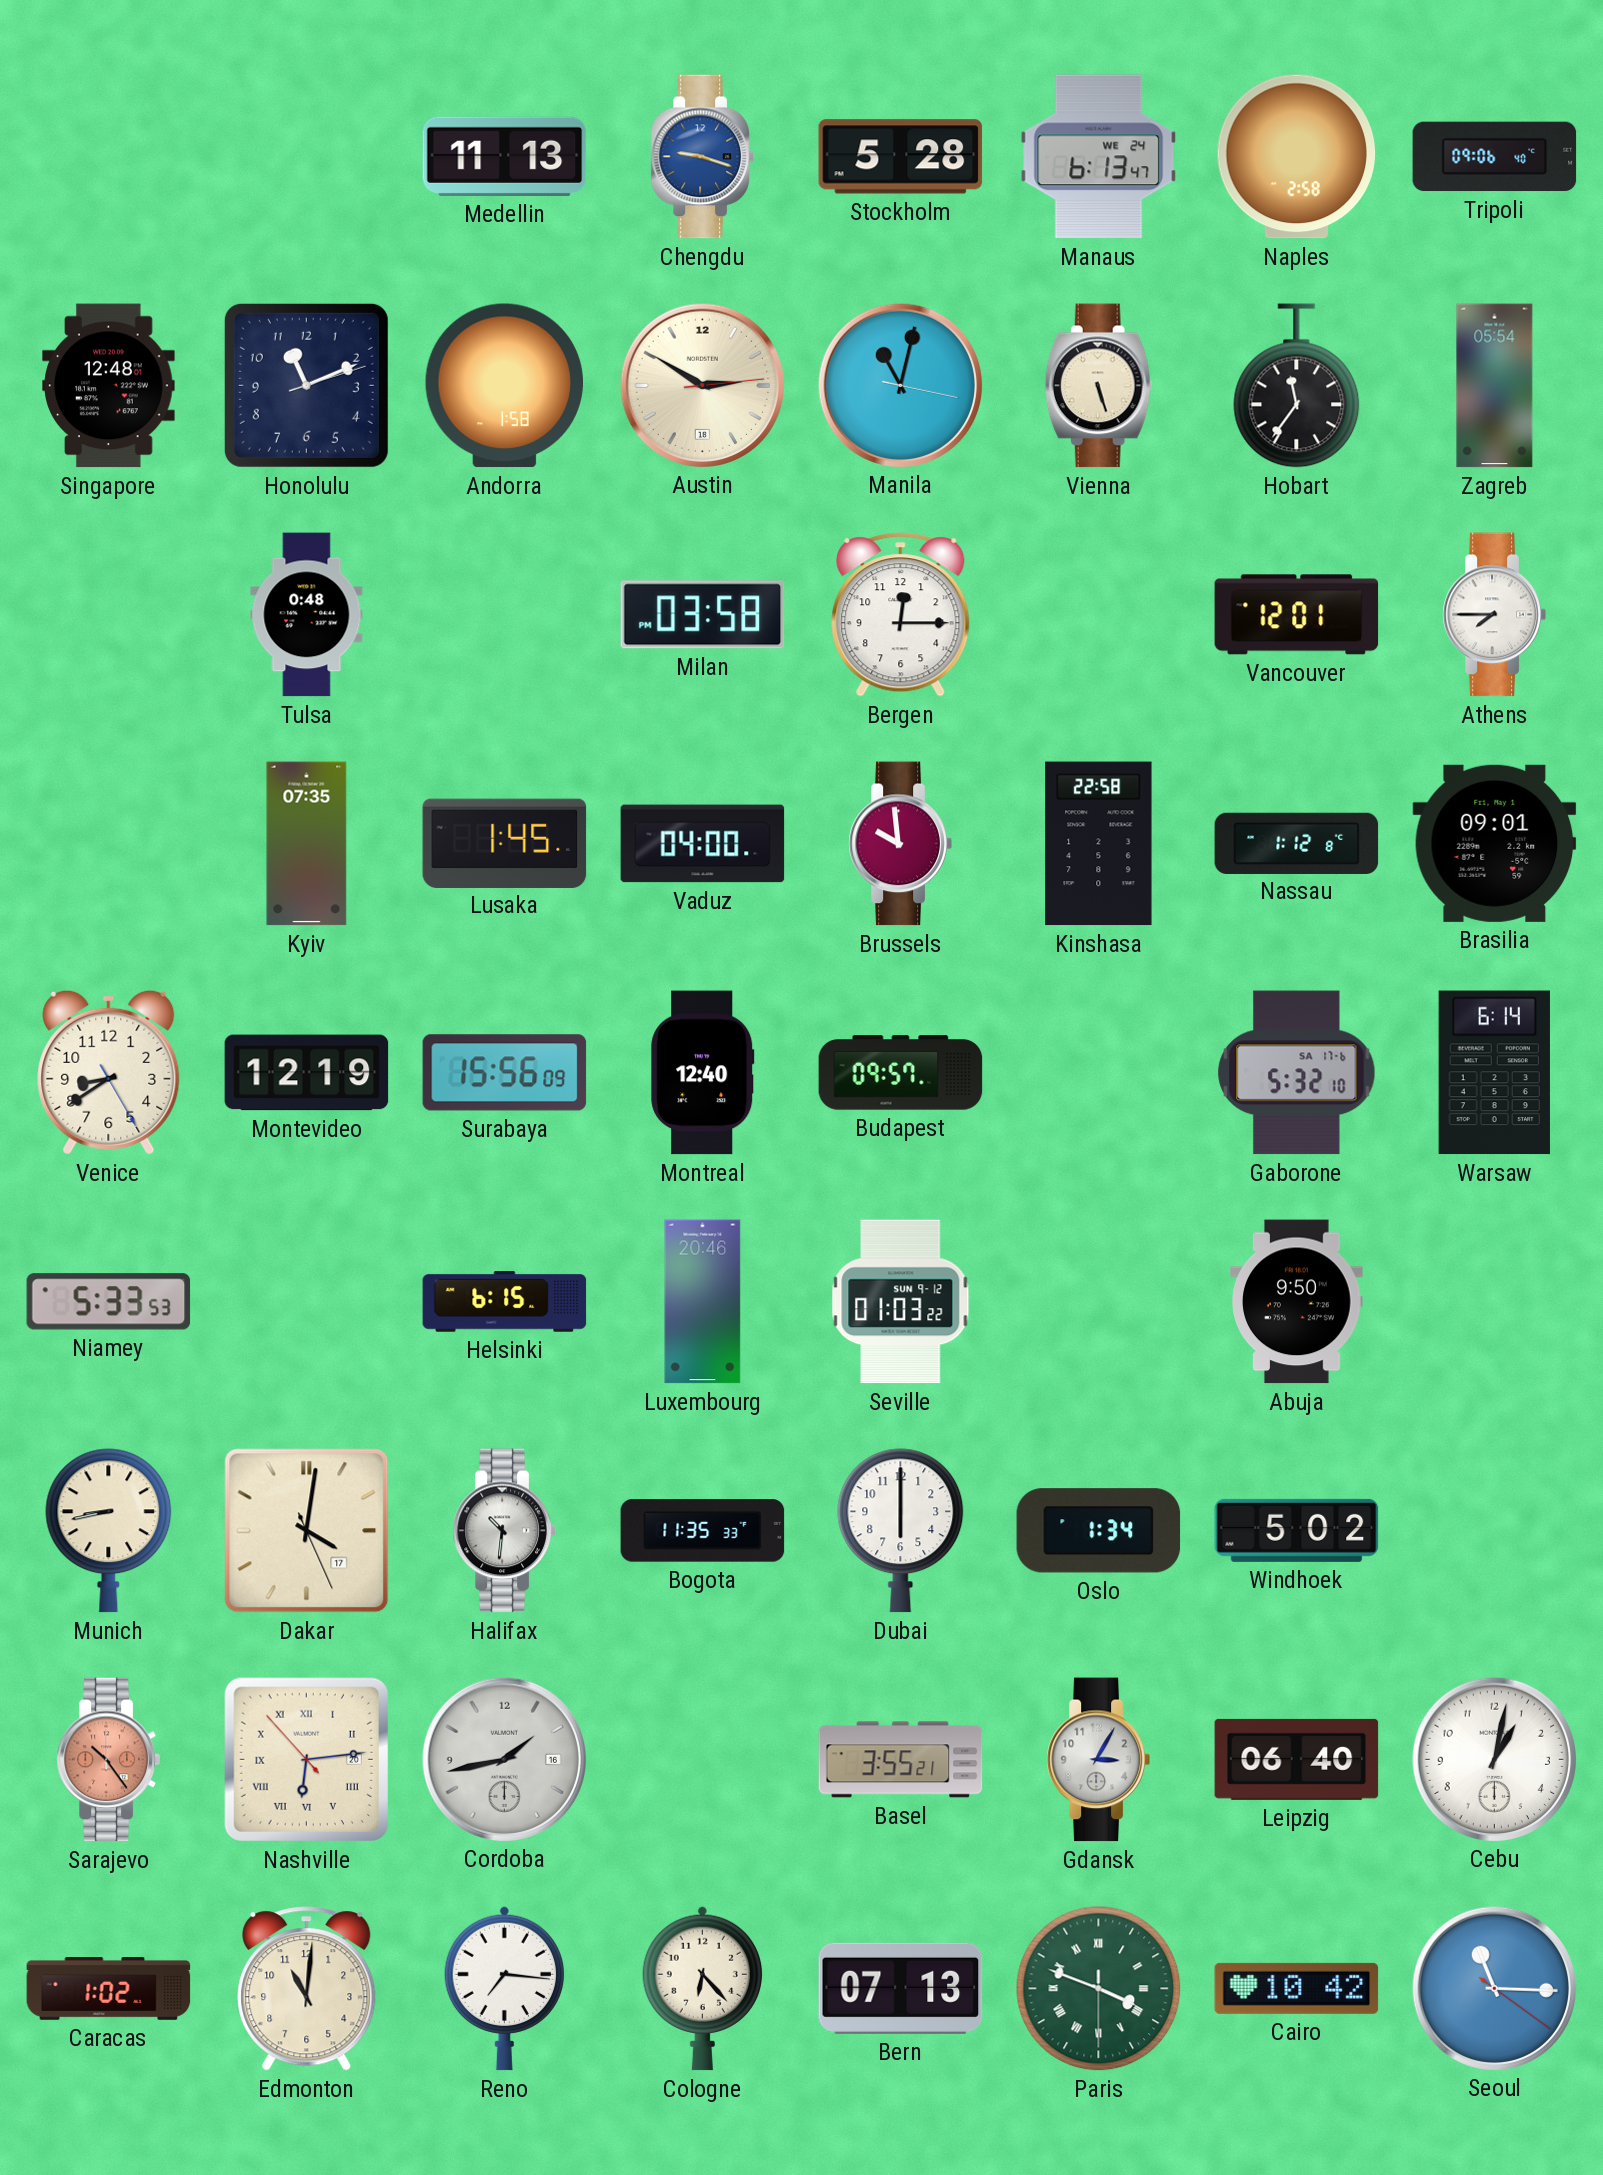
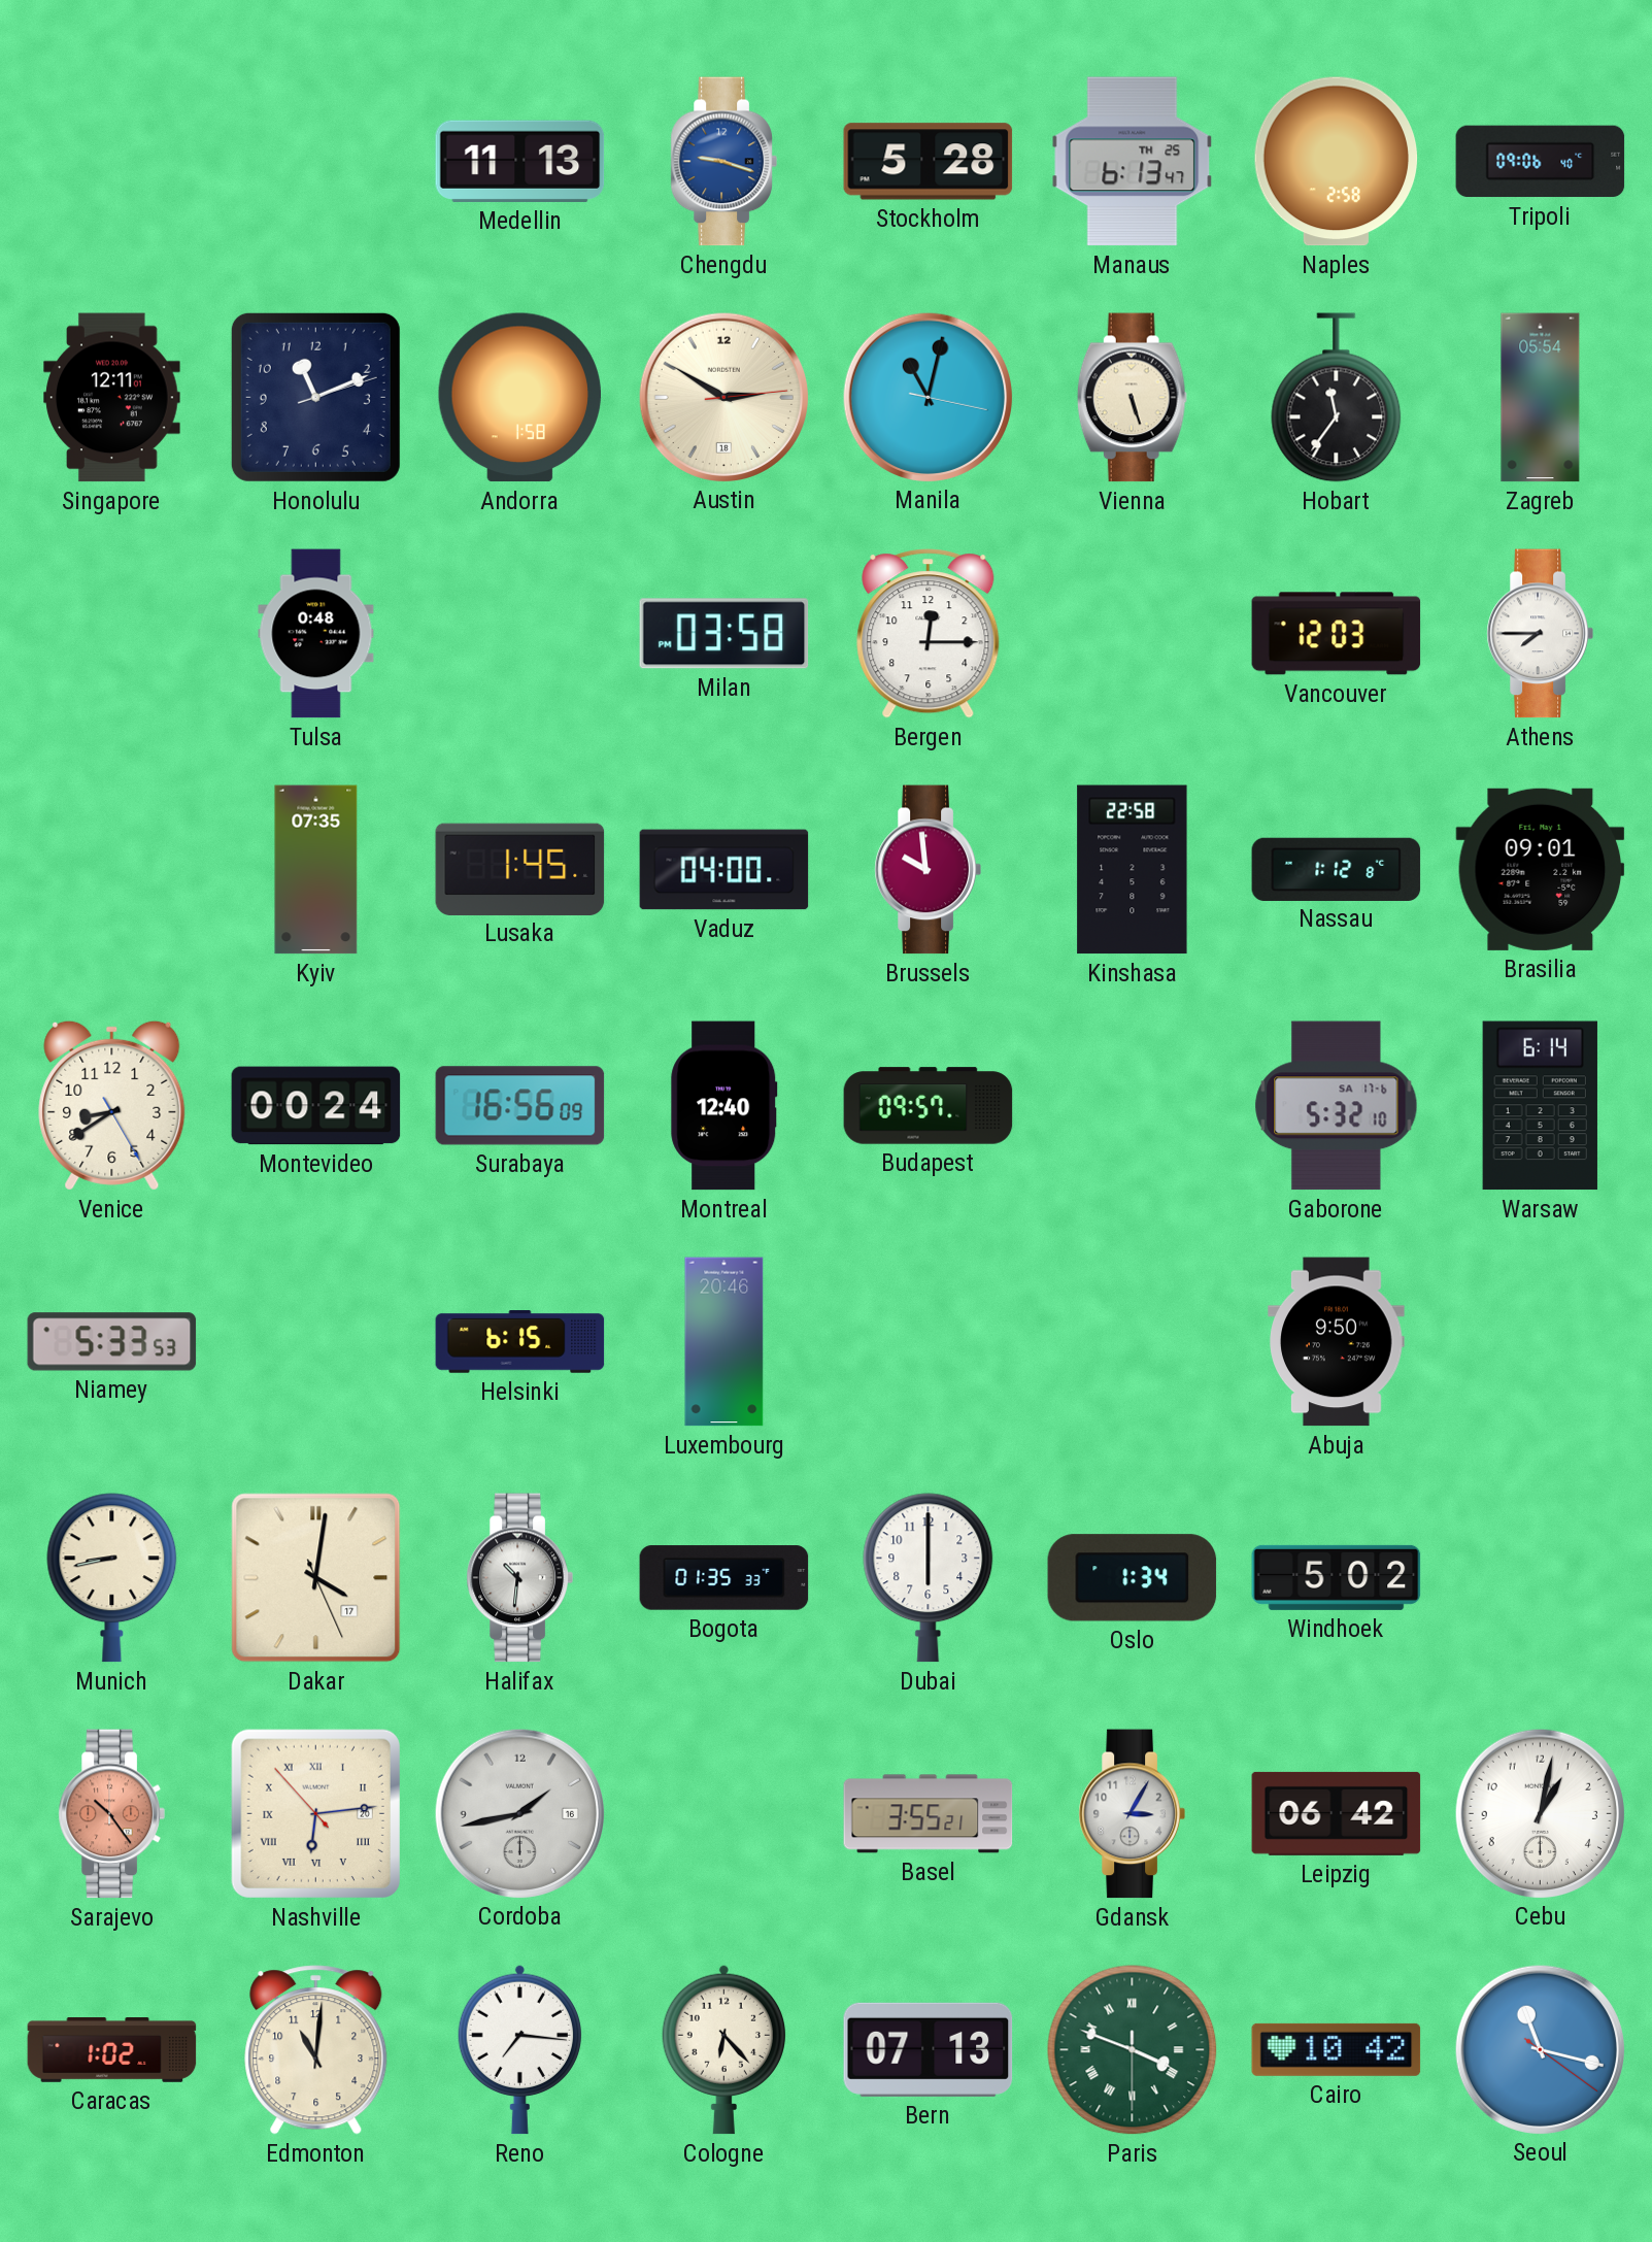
Manaus date: WE 24 -> TH 25
Singapore: 12:48 -> 12:11
Vancouver: 12:01 -> 12:03
Montevideo: 12:19 -> 00:24
Surabaya: 15:56 -> 16:56
Seville: 01:03 -> none
Bogota: 11:35 -> 01:35
Leipzig: 06:40 -> 06:42
Seoul: 11:15 -> 11:17
